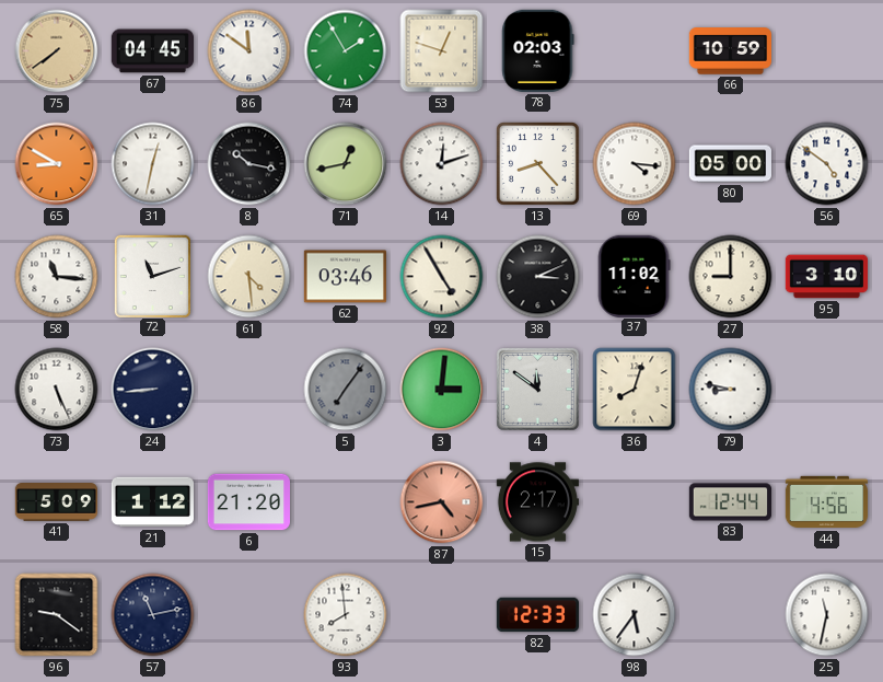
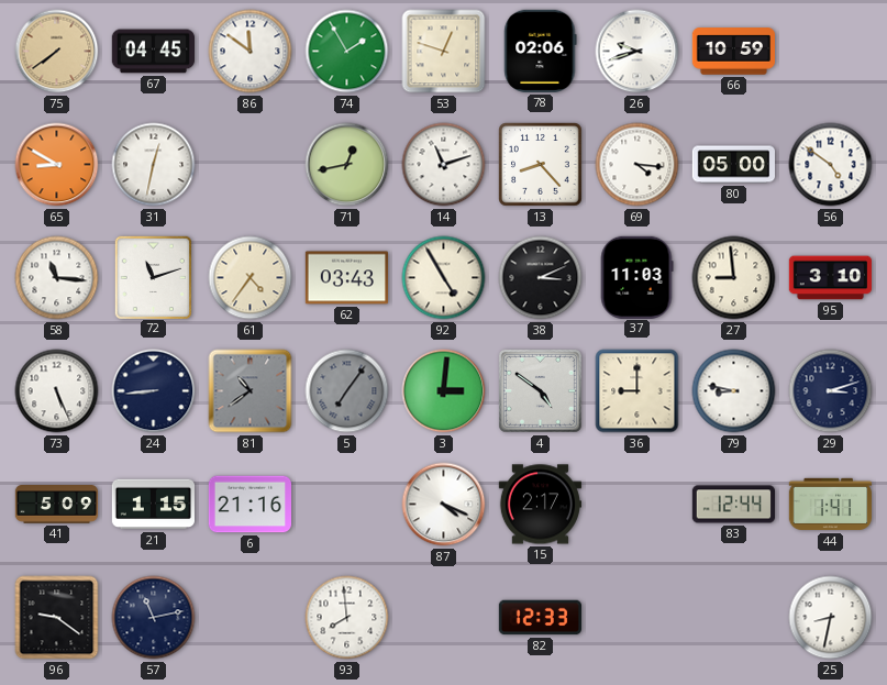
78: 02:03 -> 02:06
26: none -> 9:42
8: 10:17 -> none
14: 12:12 -> 11:12
61: 4:29 -> 4:36
62: 03:46 -> 03:43
37: 11:02 -> 11:03
27: 9:00 -> 8:59
81: none -> 10:39
4: 11:51 -> 4:51
36: 8:03 -> 9:00
29: none -> 3:12
21: 1:12 -> 1:15
6: 21:20 -> 21:16
87: 4:43 -> 4:19
87 dial: salmon -> white
44: 4:56 -> 1:41
98: 5:36 -> none
25: 11:32 -> 8:32
